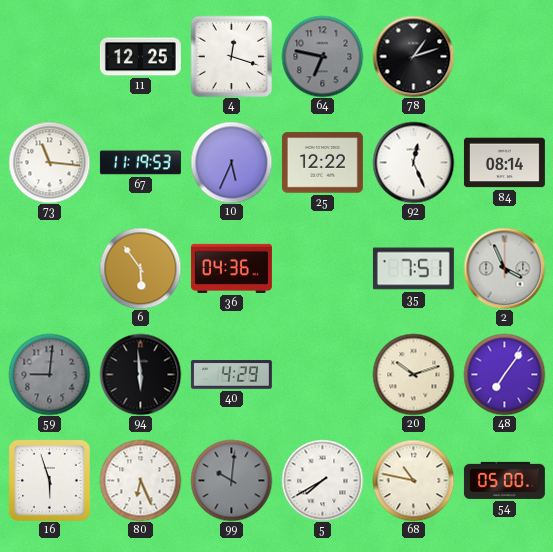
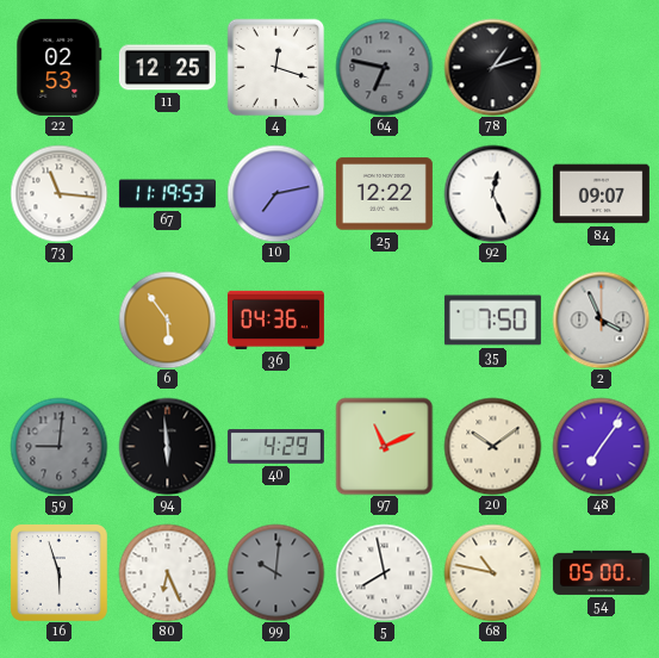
22: none -> 02:53
10: 5:34 -> 7:13
84: 08:14 -> 09:07
35: 7:51 -> 7:50
97: none -> 11:11
20: 10:12 -> 10:09
5: 7:40 -> 7:58
